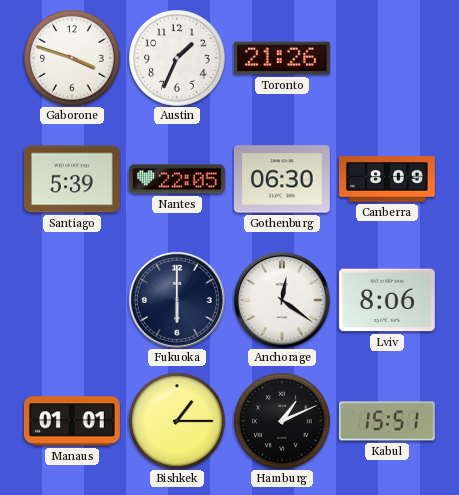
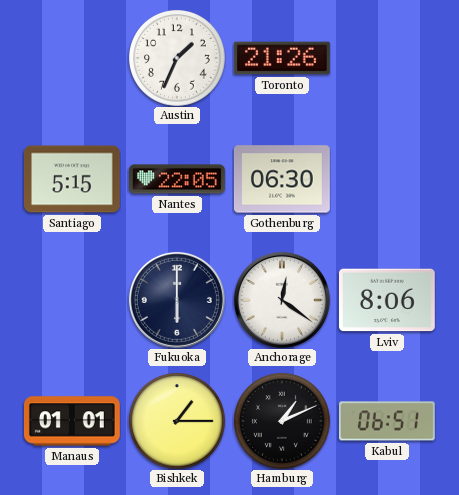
Gaborone: 3:48 -> none
Santiago: 5:39 -> 5:15
Canberra: 8:09 -> none
Kabul: 15:51 -> 06:51
